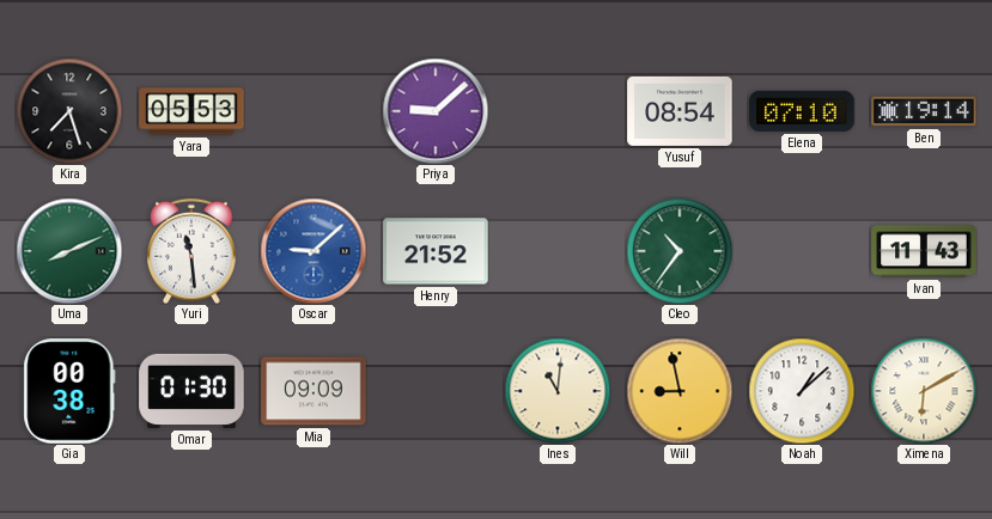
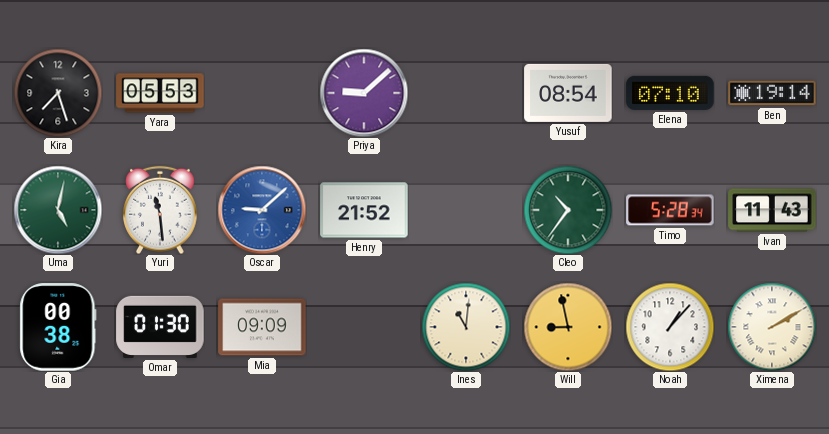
Uma: 8:11 -> 5:02
Timo: none -> 5:28
Noah: 1:08 -> 1:07
Ximena: 6:10 -> 2:10
